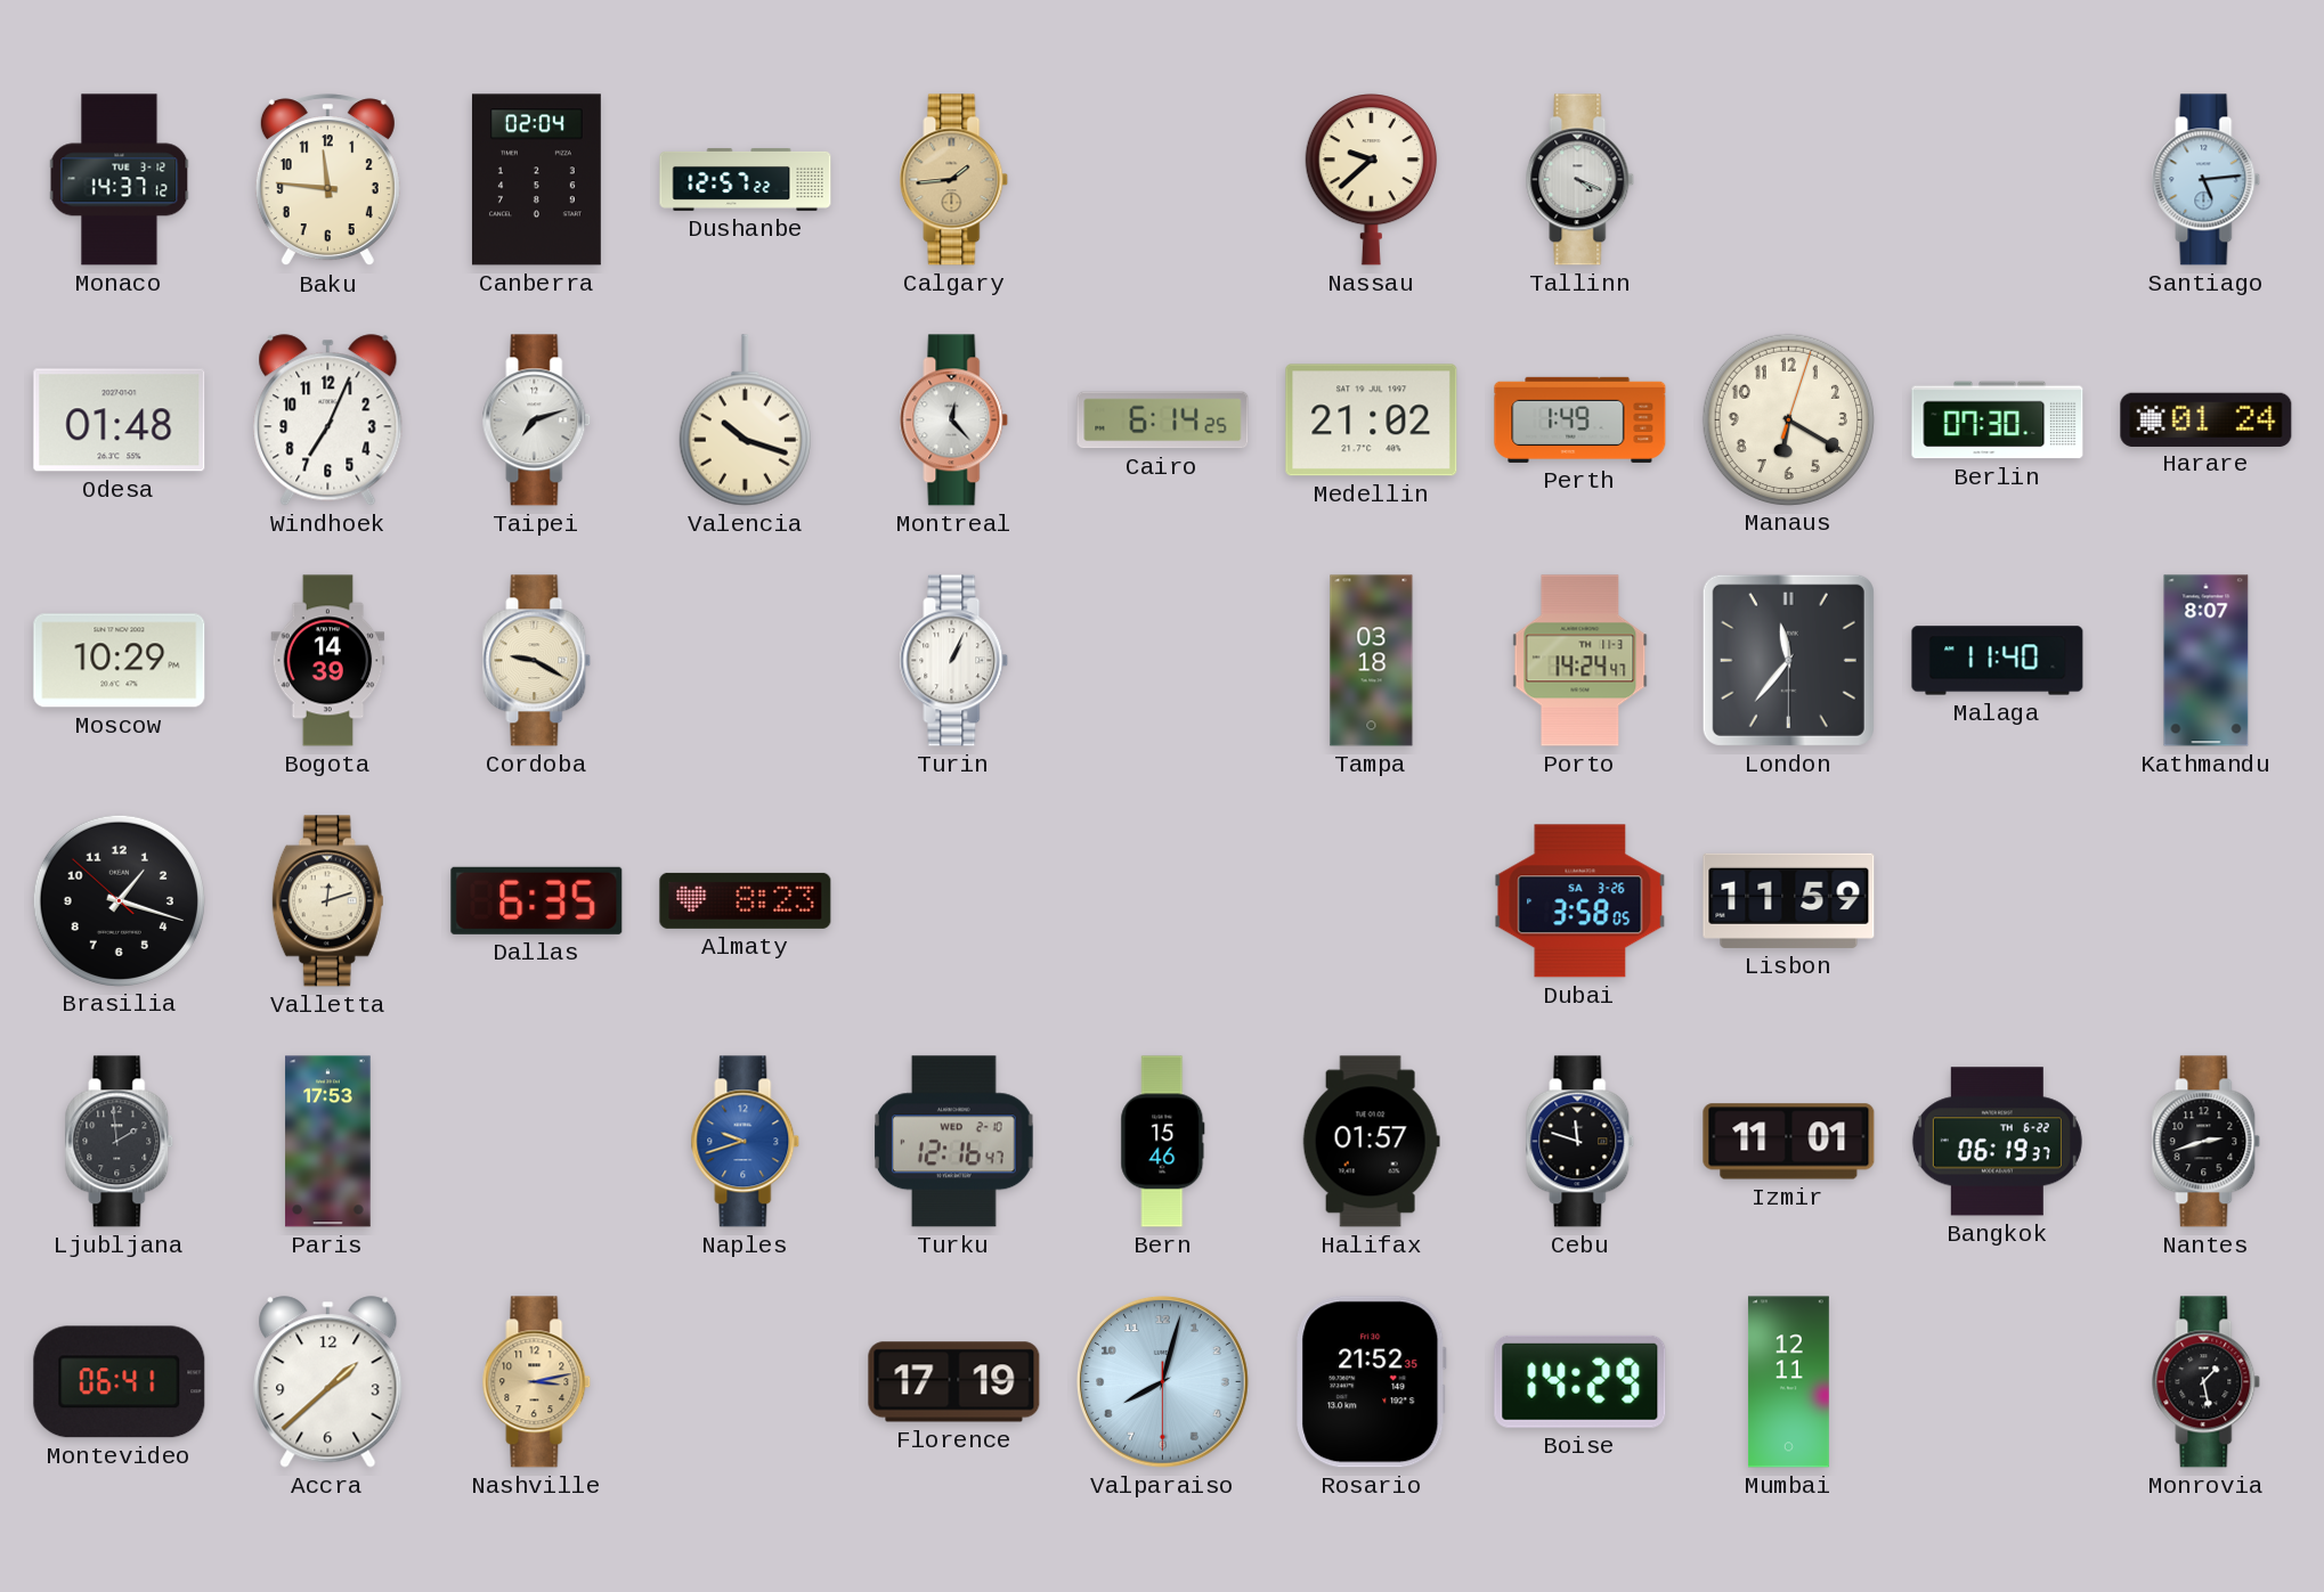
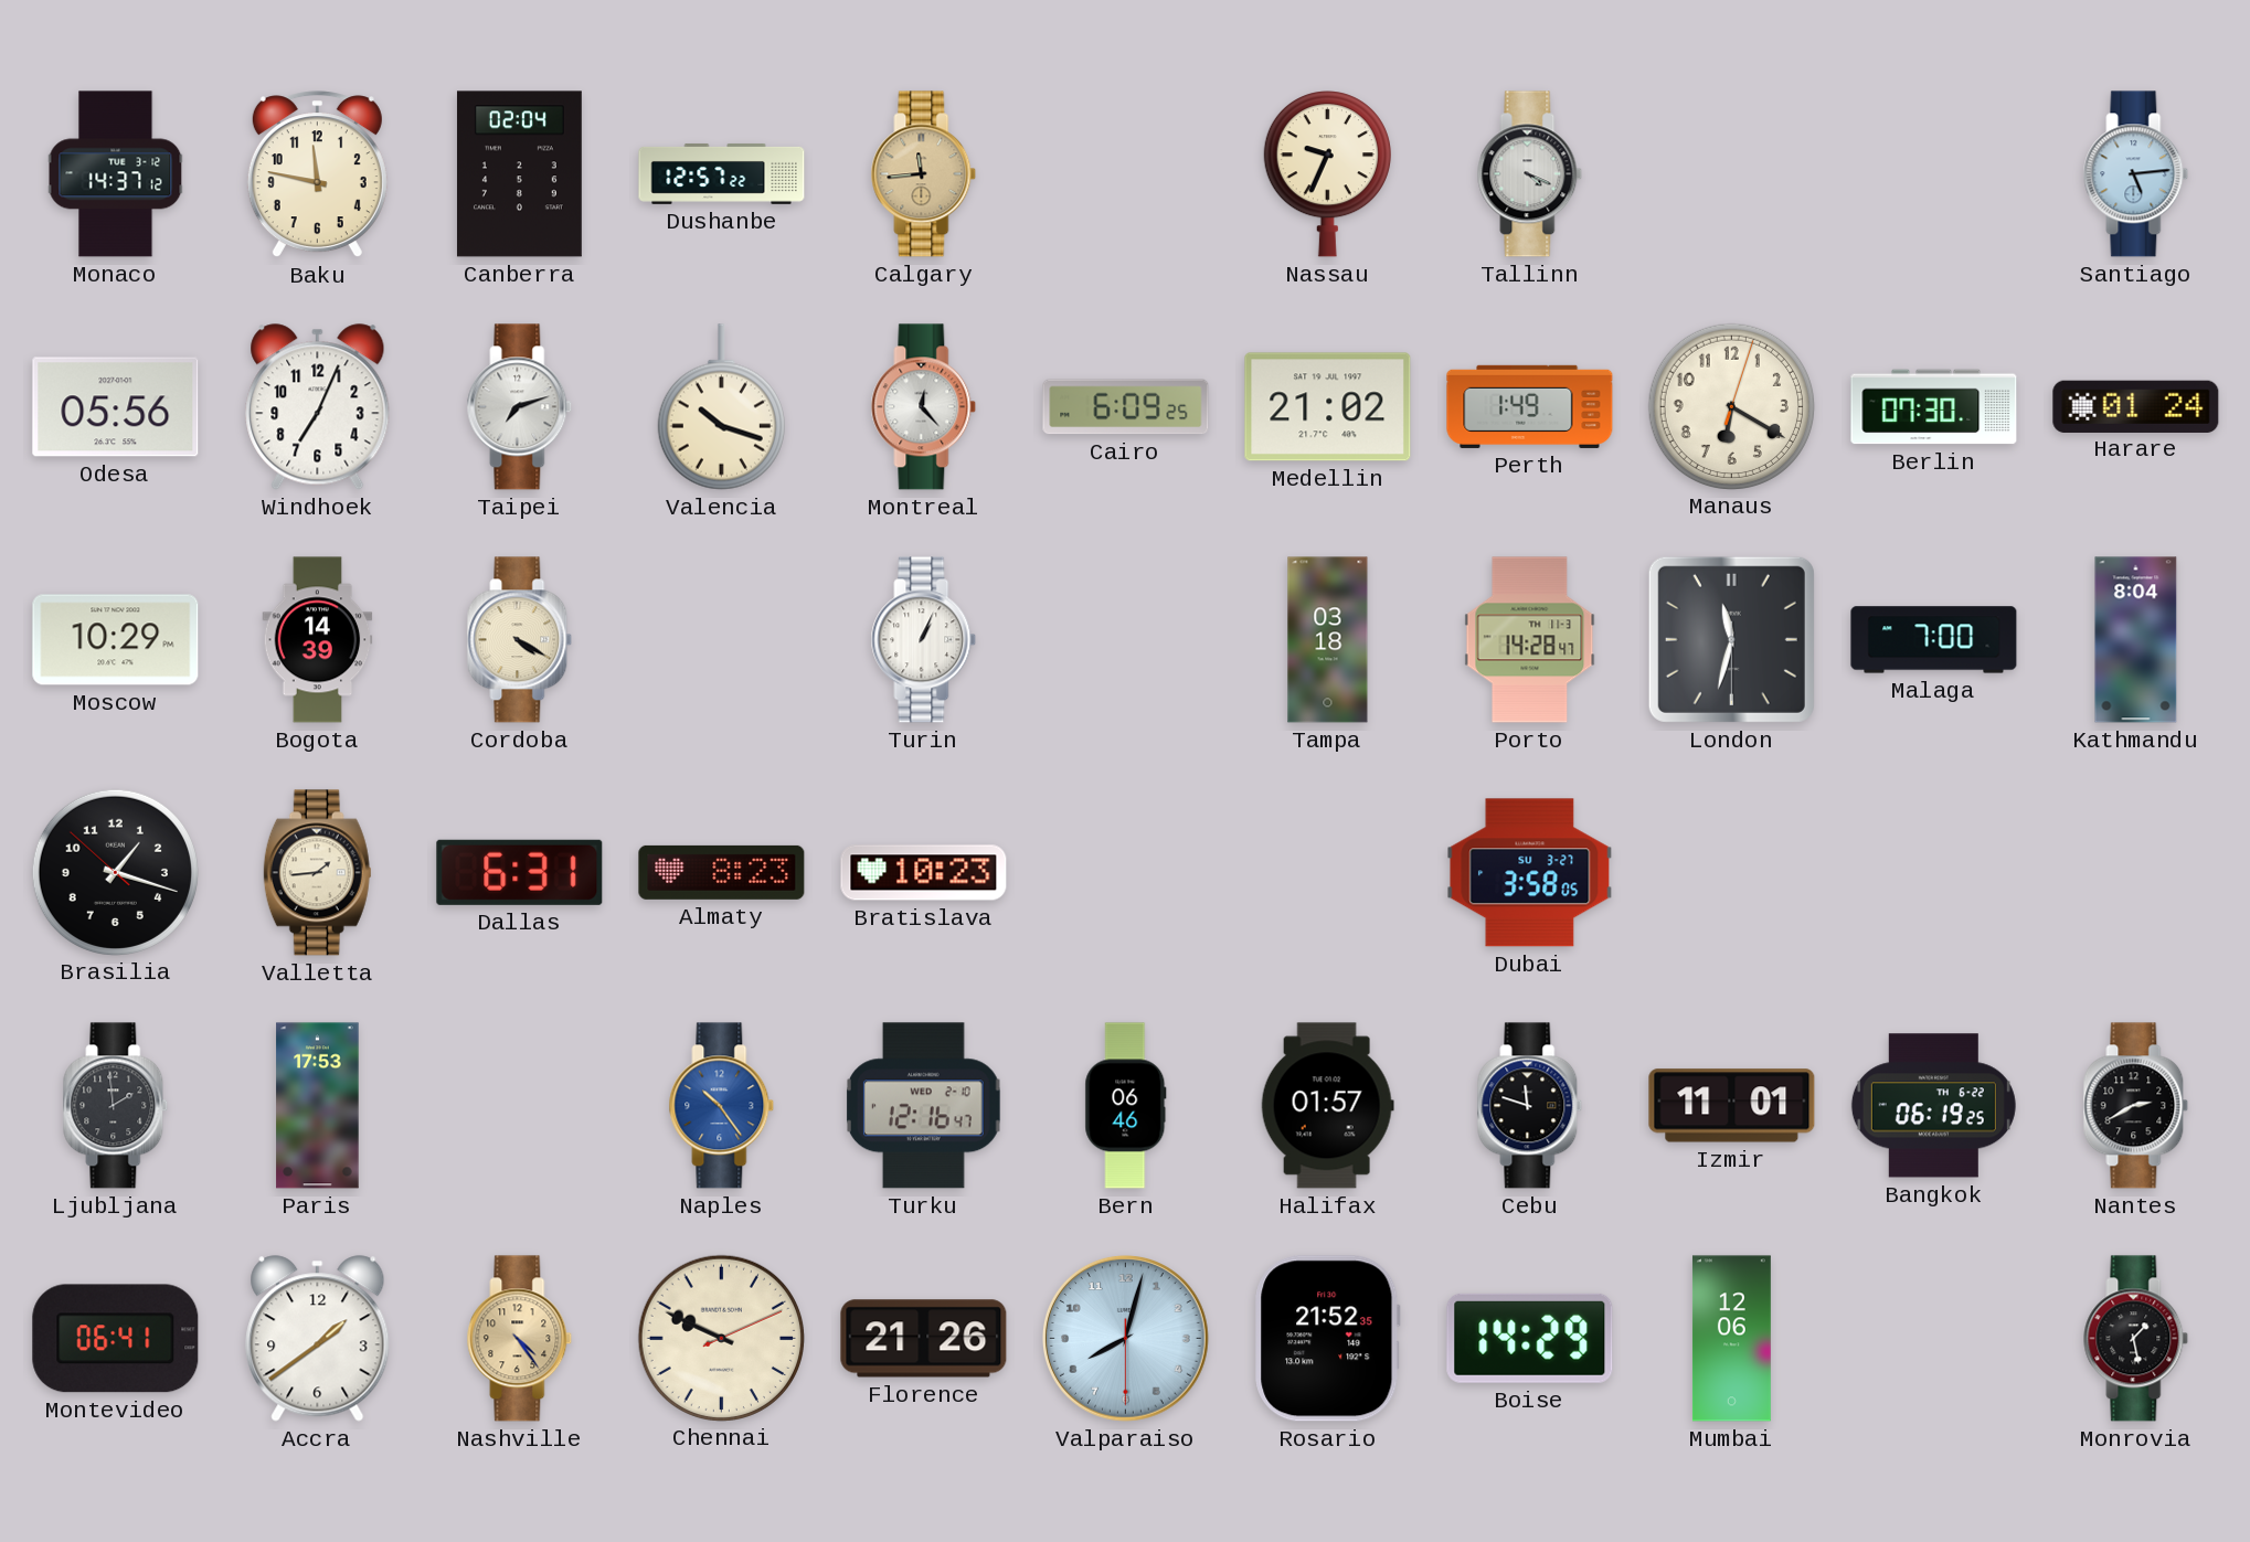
Baku: 11:46 -> 11:47
Calgary: 1:44 -> 11:44
Nassau: 9:38 -> 9:34
Odesa: 01:48 -> 05:56
Cairo: 6:14 -> 6:09
Cordoba: 9:20 -> 4:20
Porto: 14:24 -> 14:28
London: 11:36 -> 11:32
Malaga: 11:40 -> 7:00
Kathmandu: 8:07 -> 8:04
Valletta: 12:12 -> 1:44
Dallas: 6:35 -> 6:31
Bratislava: none -> 10:23
Dubai date: SA 3-26 -> SU 3-27
Lisbon: 11:59 -> none
Naples: 9:42 -> 10:24
Bern: 15:46 -> 06:46
Bangkok: 06:19:37 -> 06:19:25
Nantes: 2:42 -> 2:40
Accra: 1:38 -> 1:39
Nashville: 3:13 -> 4:24
Chennai: none -> 9:49
Florence: 17:19 -> 21:26
Mumbai: 12:11 -> 12:06
